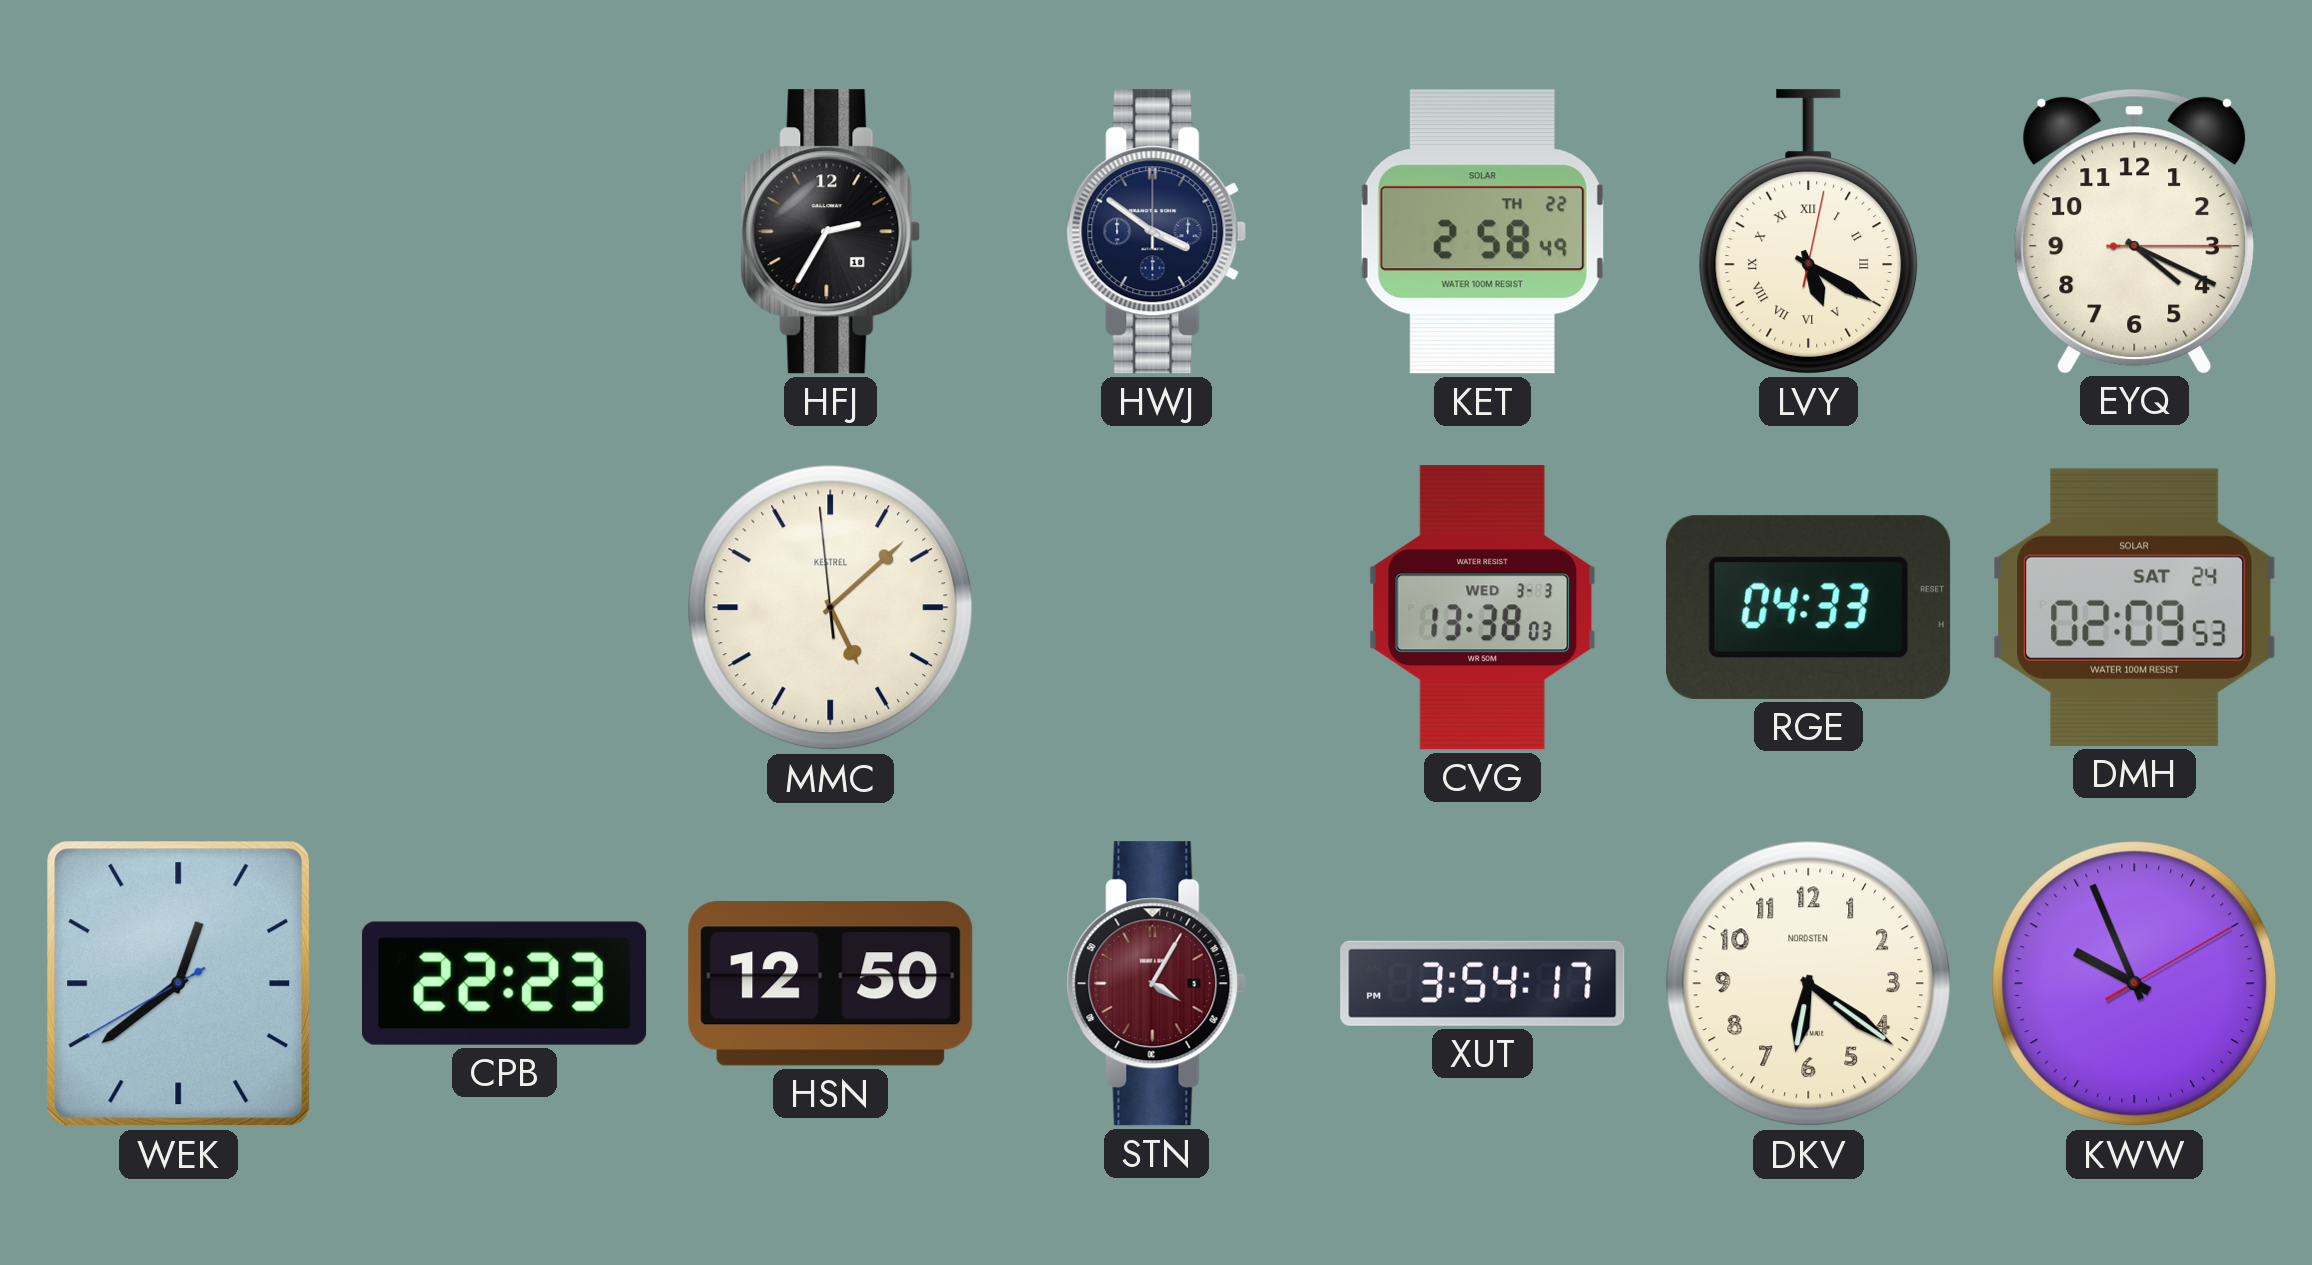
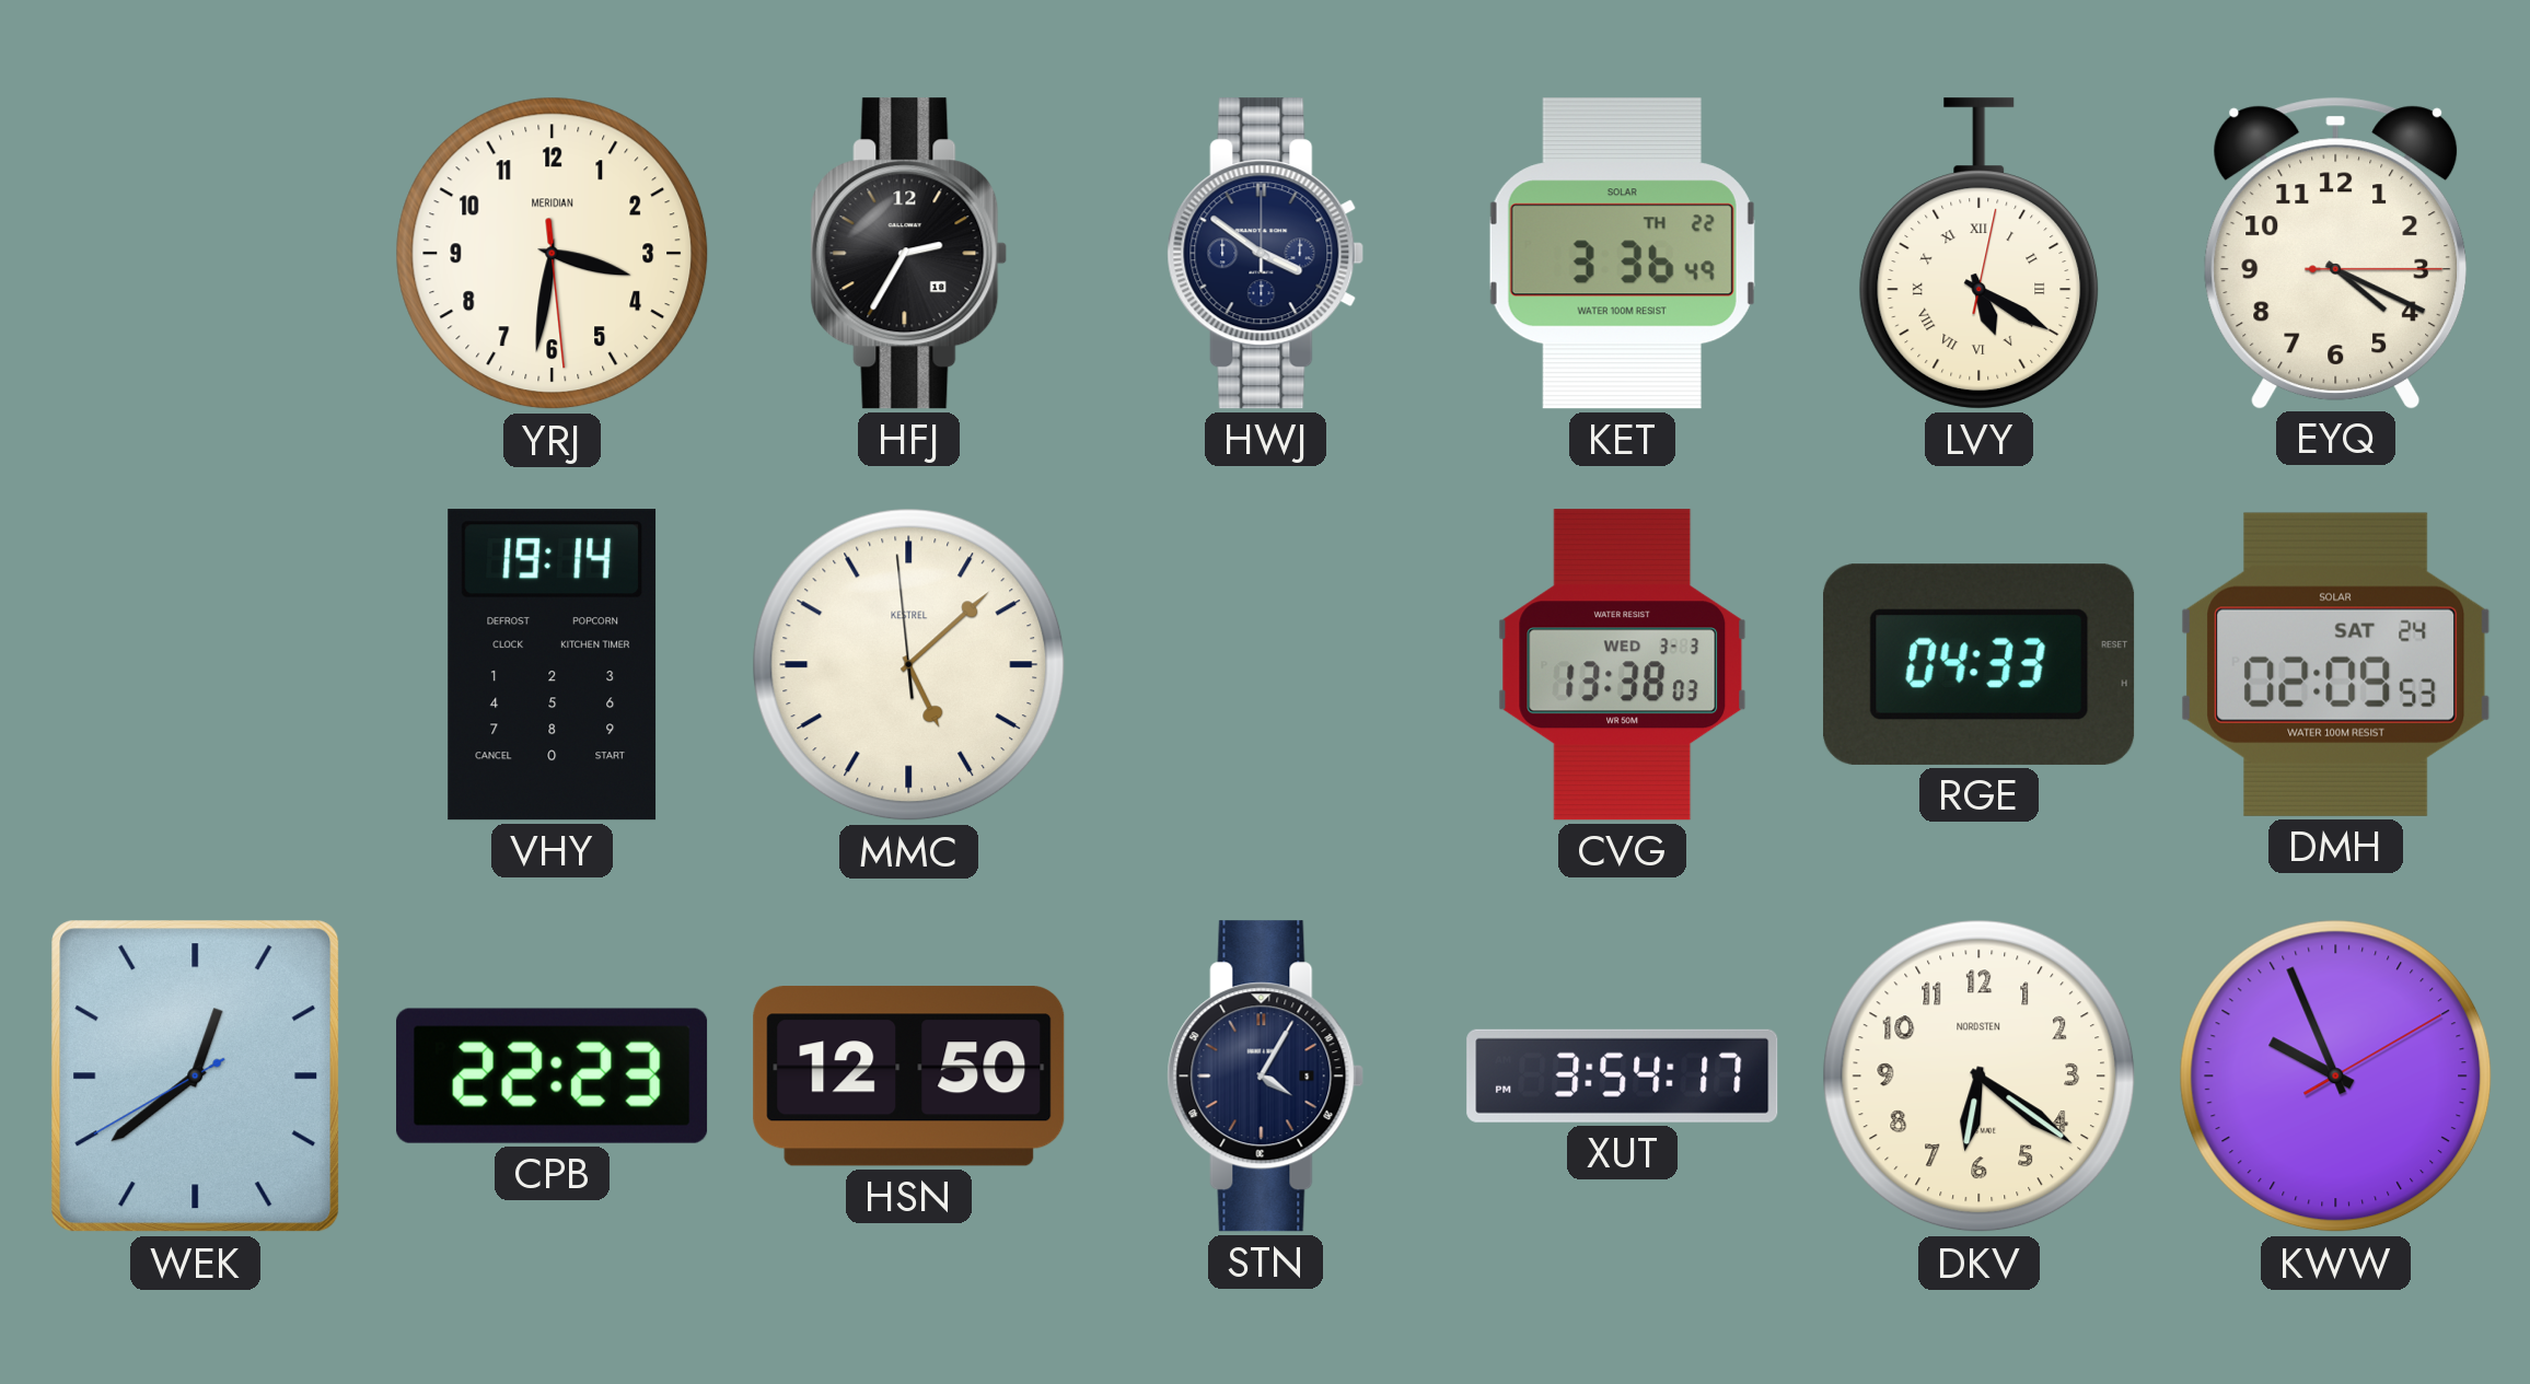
YRJ: none -> 3:31
KET: 2:58 -> 3:36
VHY: none -> 19:14
STN dial: burgundy -> navy
